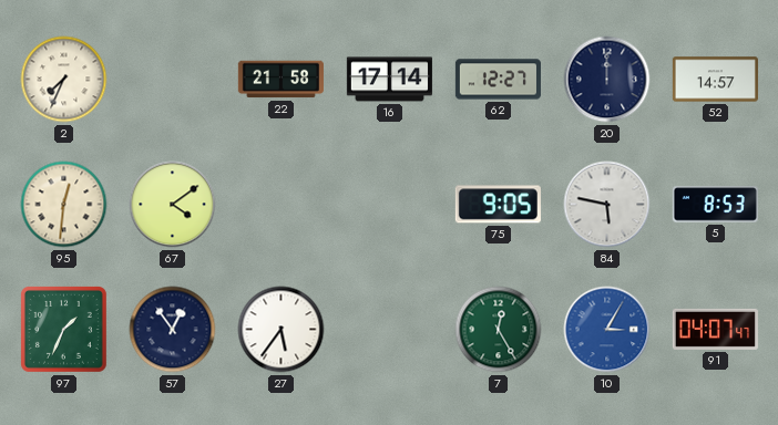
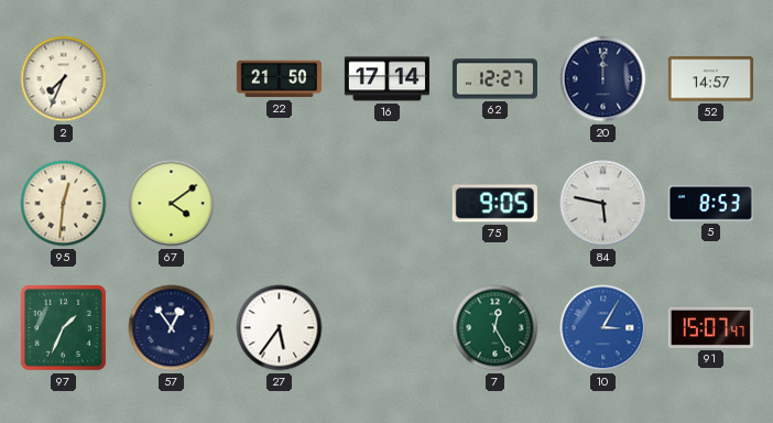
22: 21:58 -> 21:50
91: 04:07 -> 15:07
